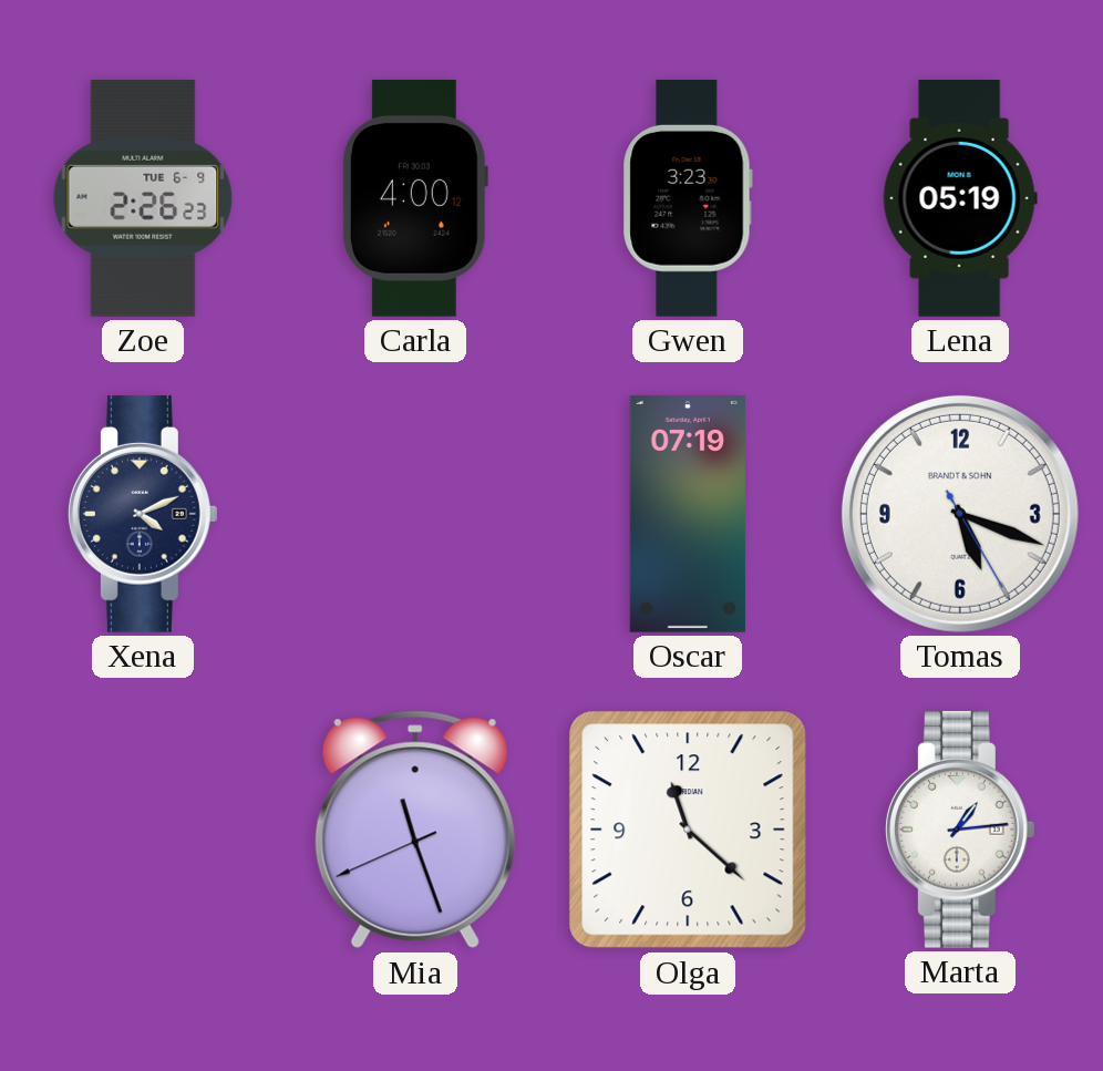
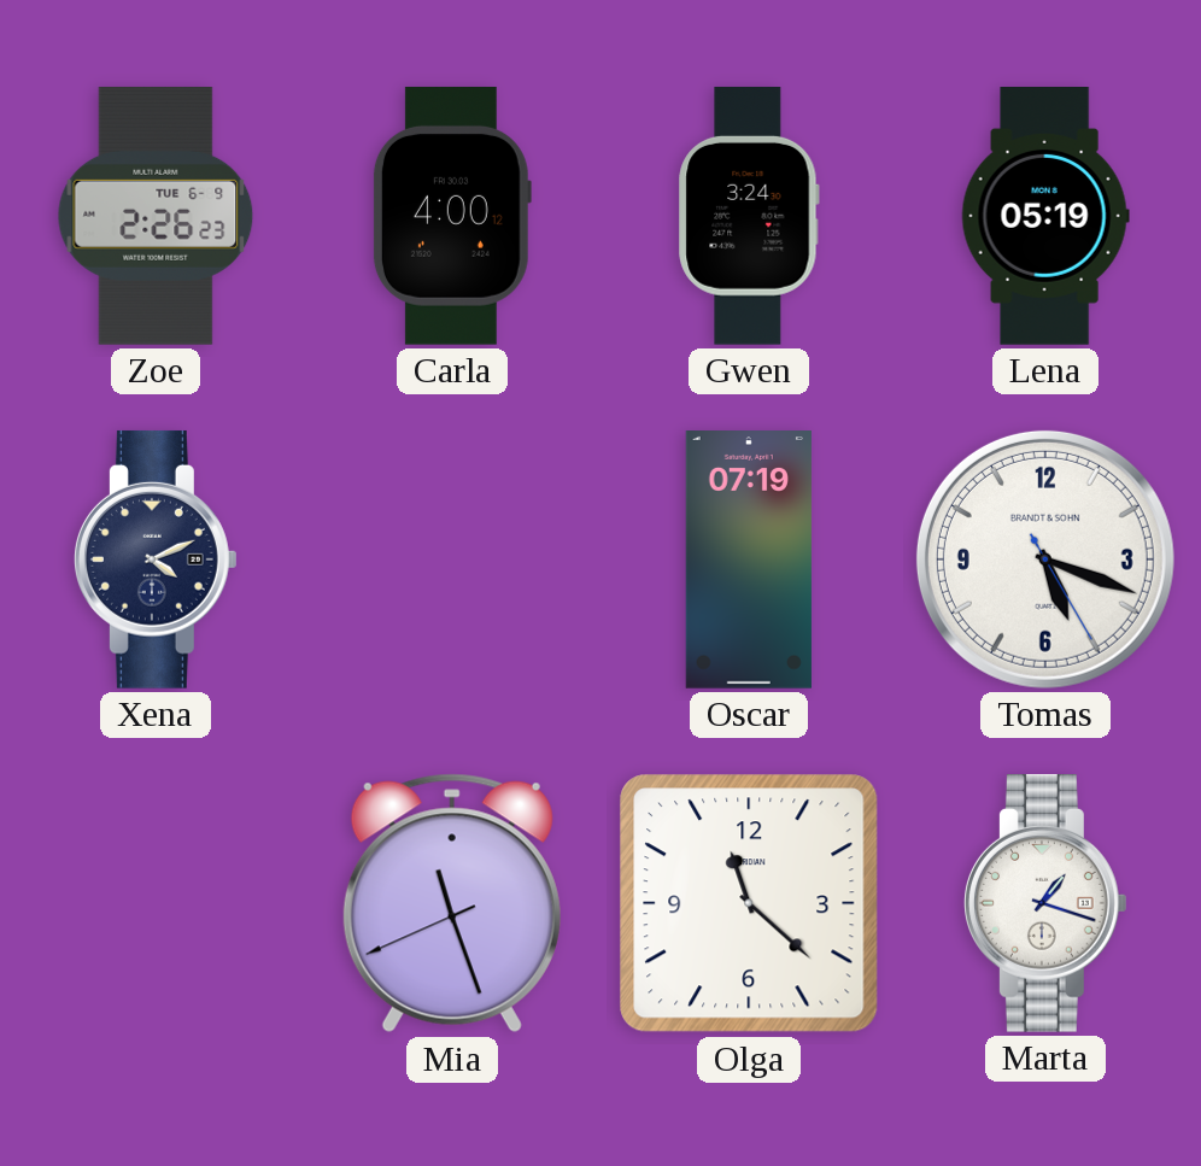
Gwen: 3:23 -> 3:24
Marta: 1:14 -> 1:18
